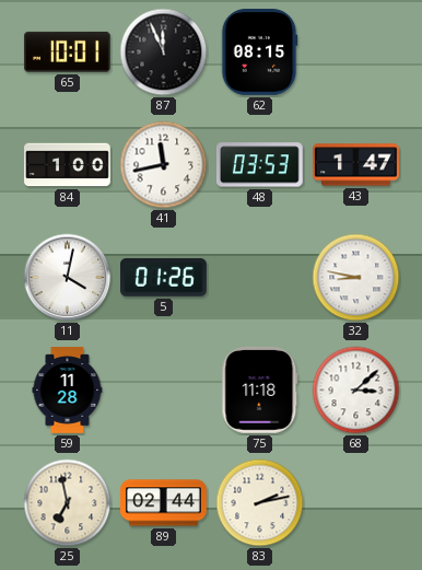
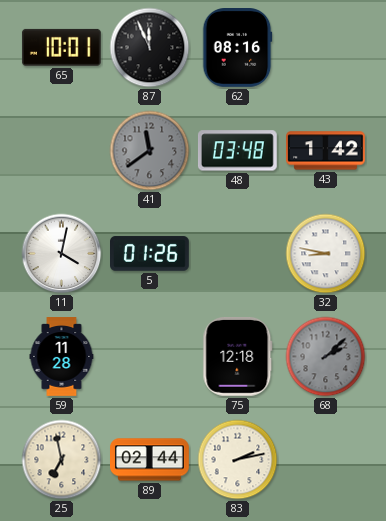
62: 08:15 -> 08:16
84: 1:00 -> none
41: 11:43 -> 11:39
41 dial: white -> grey
48: 03:53 -> 03:48
43: 1:47 -> 1:42
75: 11:18 -> 12:18
68: 3:08 -> 2:08
68 dial: white -> grey
